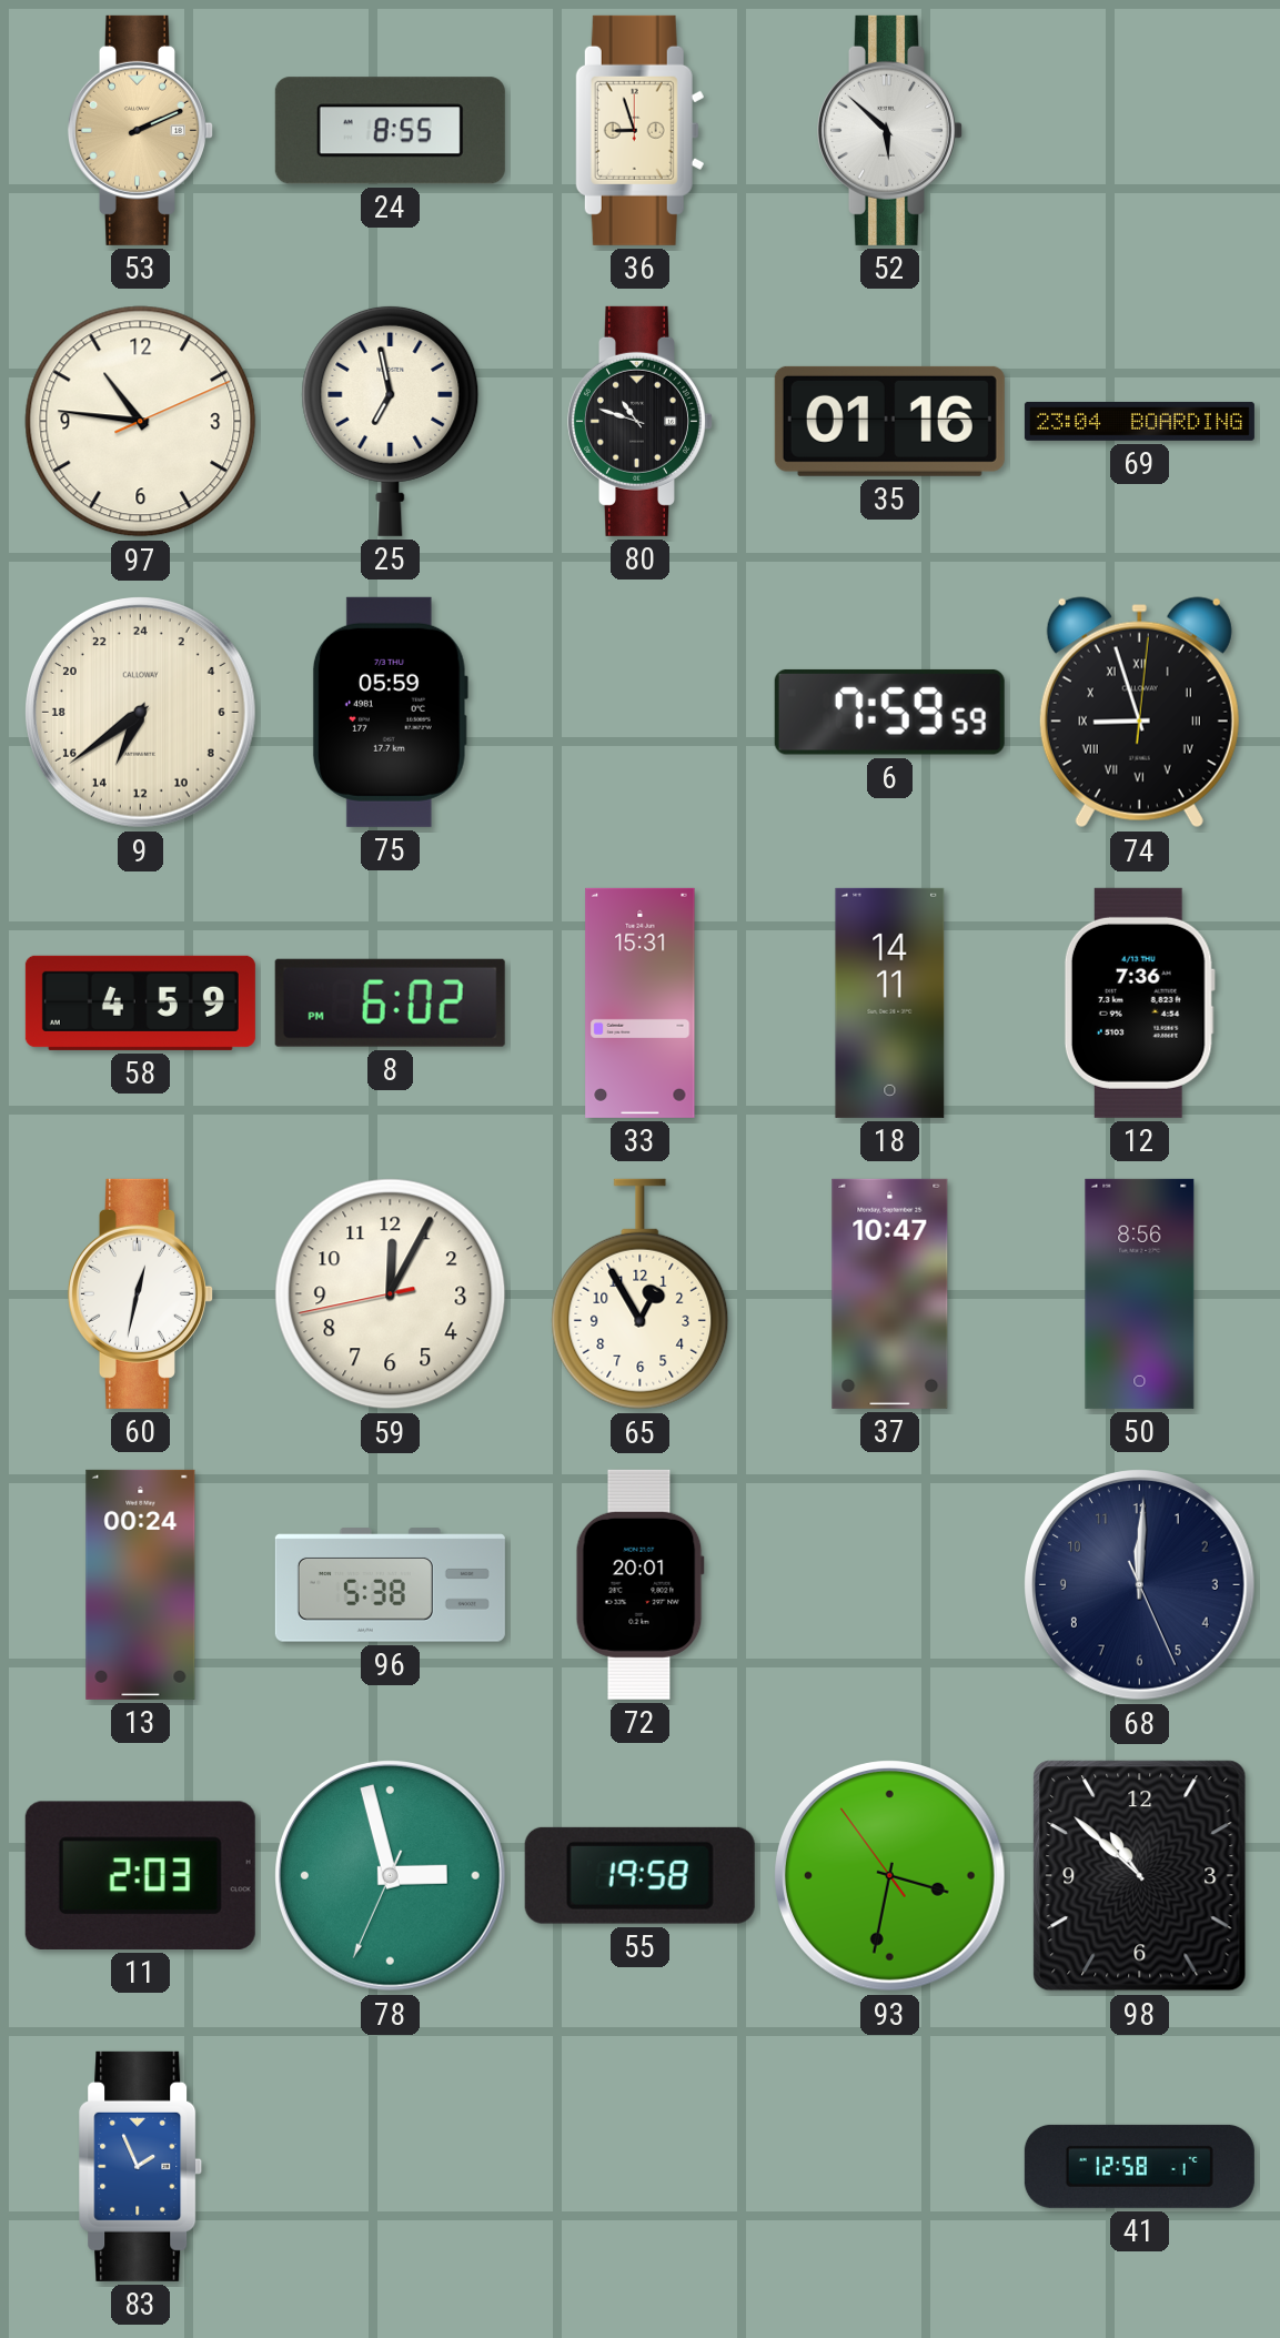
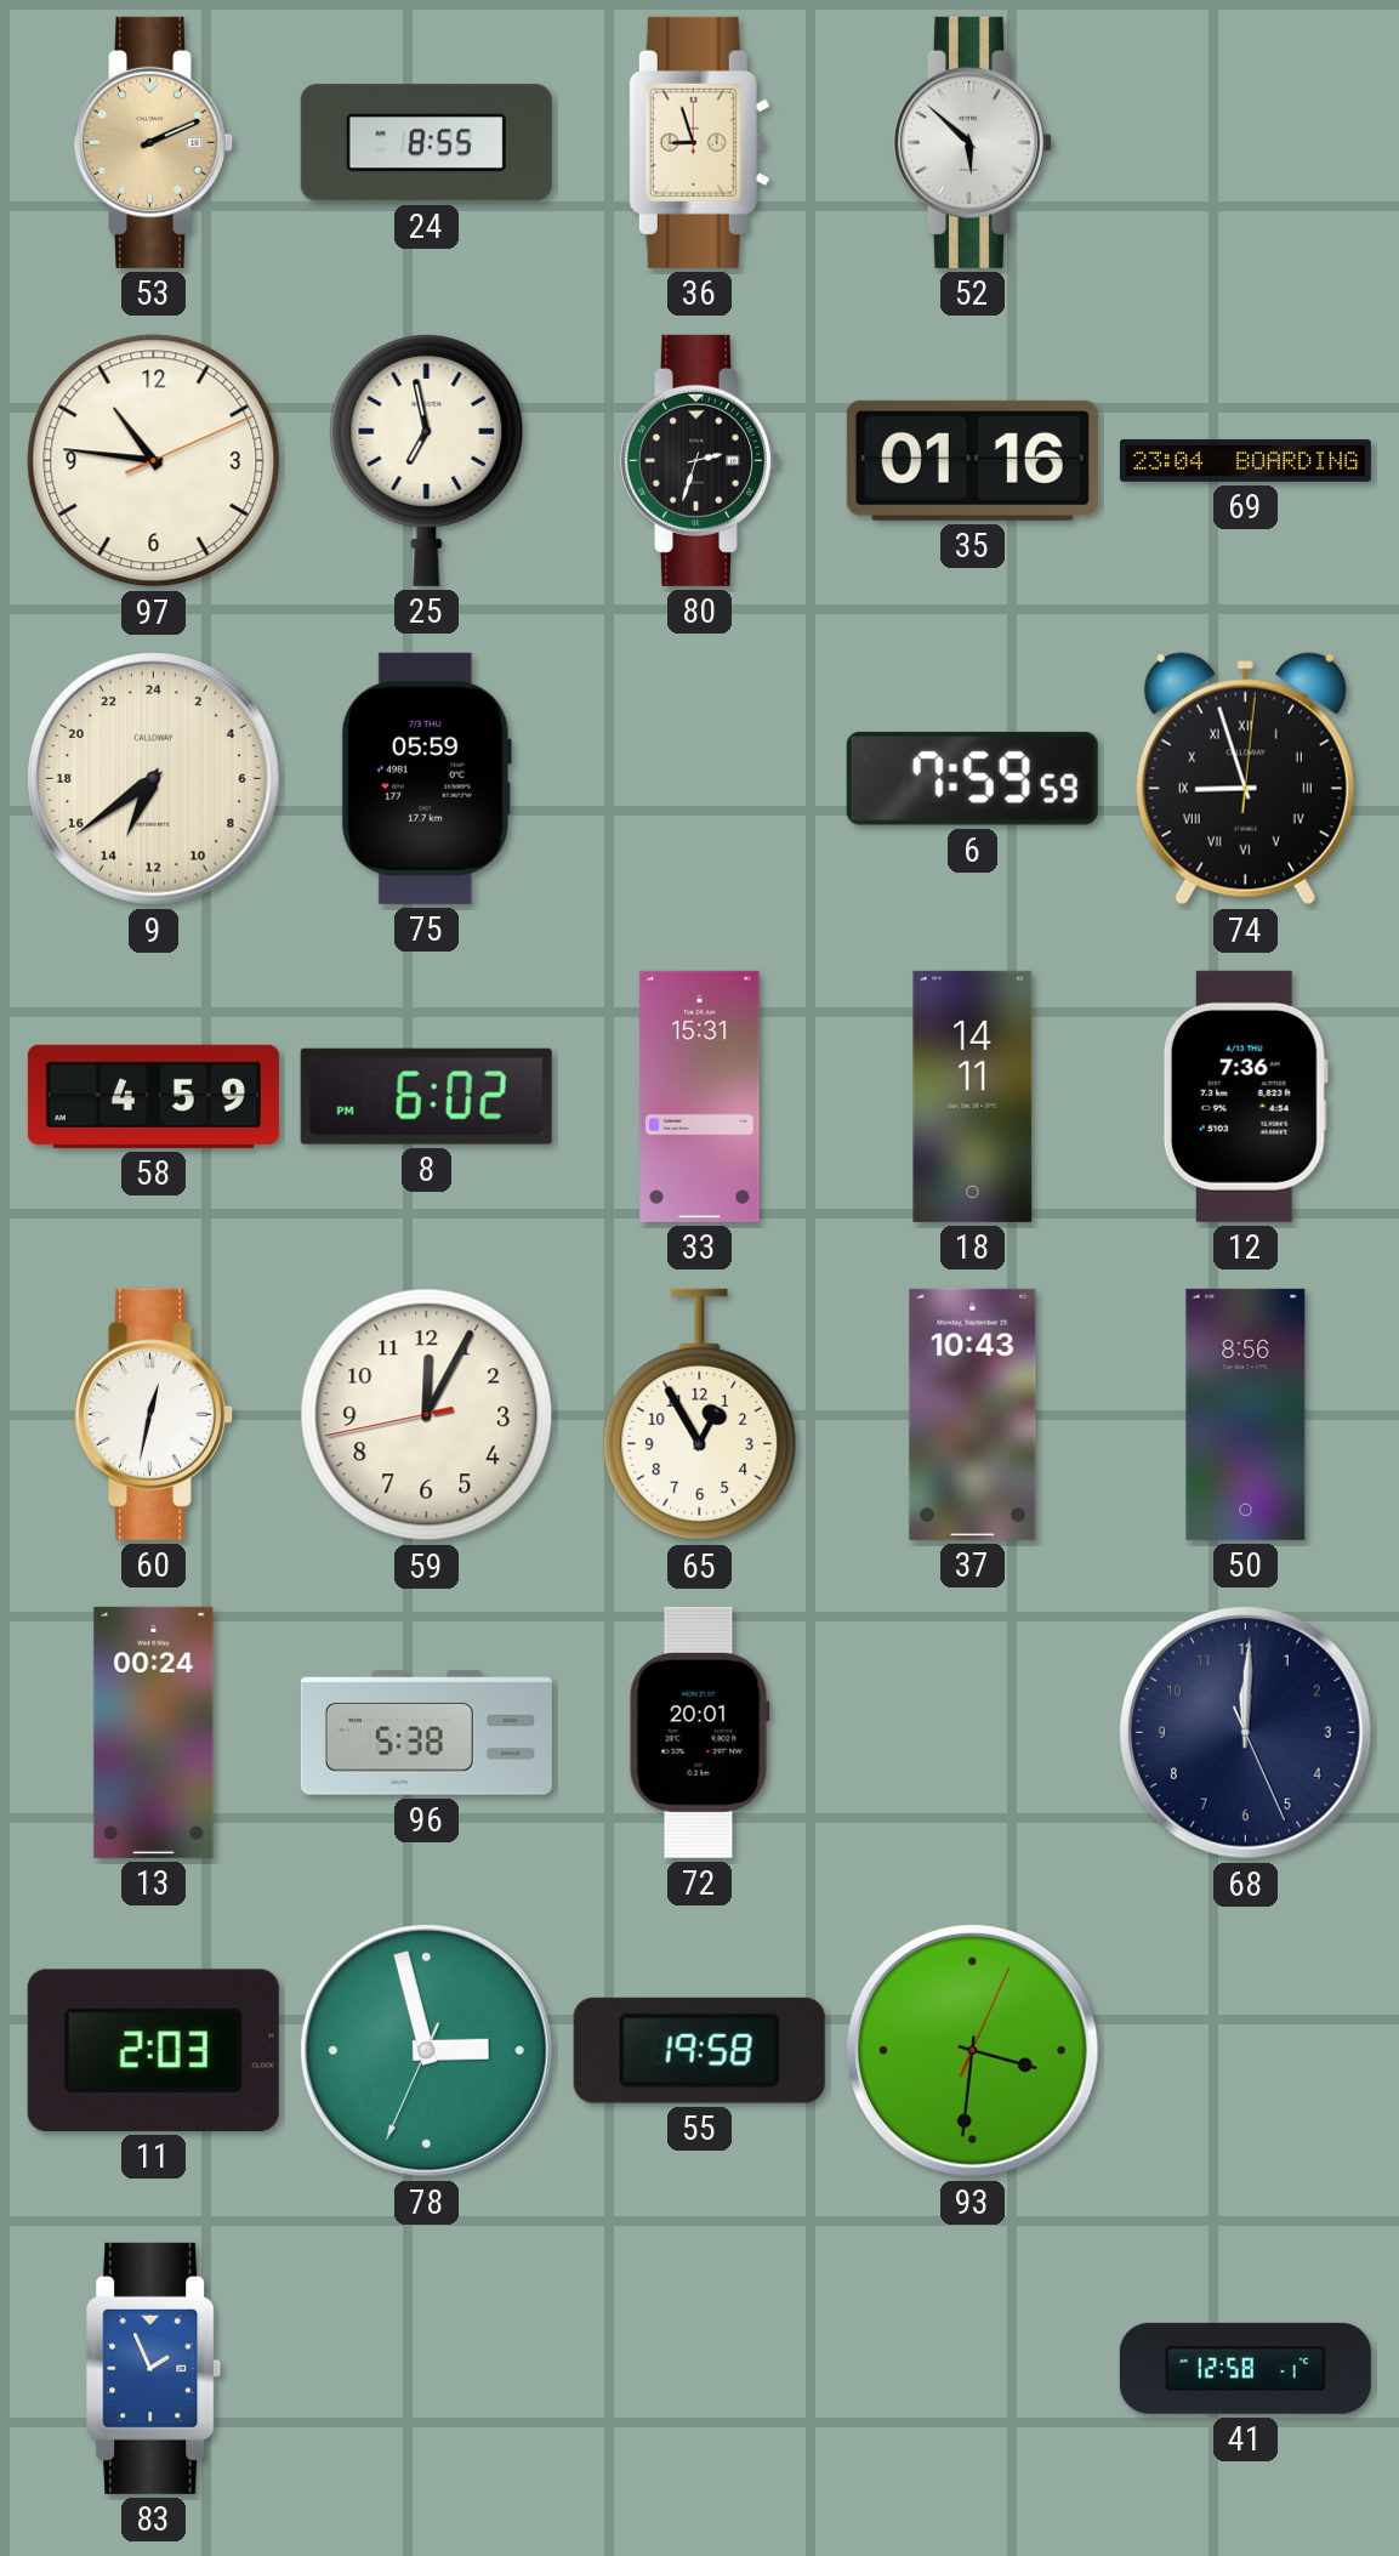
80: 10:48 -> 2:33
37: 10:47 -> 10:43
93: 3:31:54 -> 3:31:04
98: 10:52 -> none
